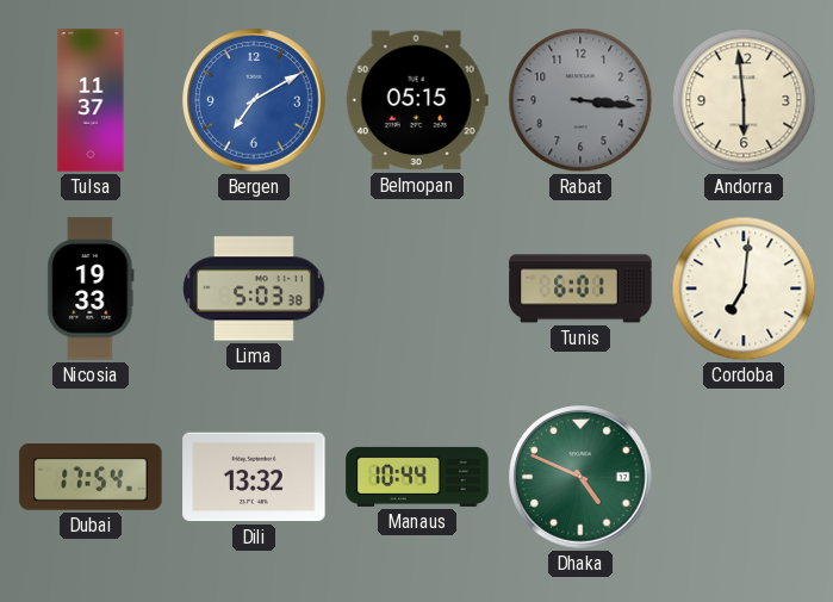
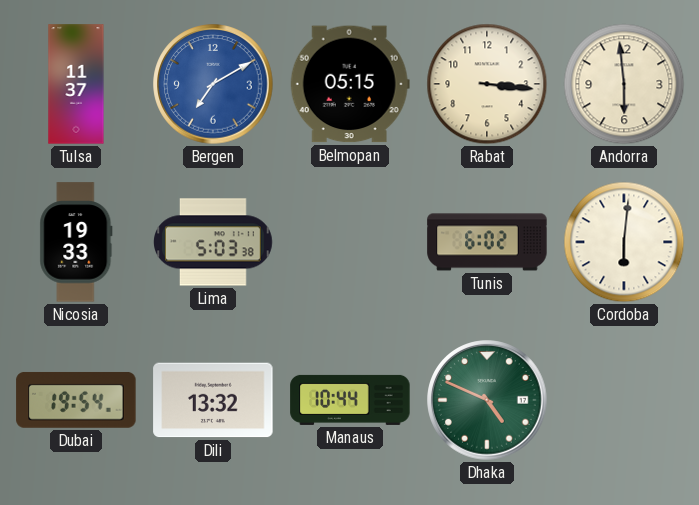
Rabat dial: grey -> cream
Tunis: 6:01 -> 6:02
Cordoba: 7:01 -> 6:01
Dubai: 17:54 -> 19:54
